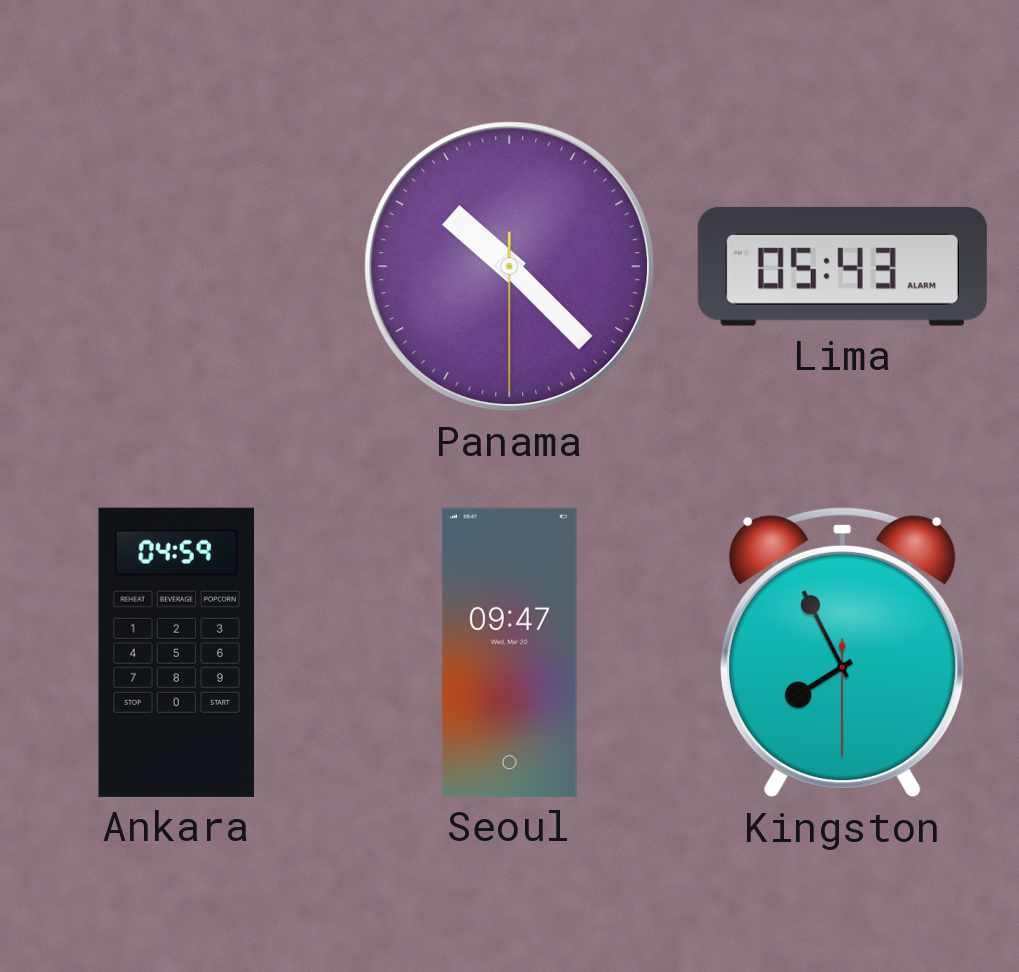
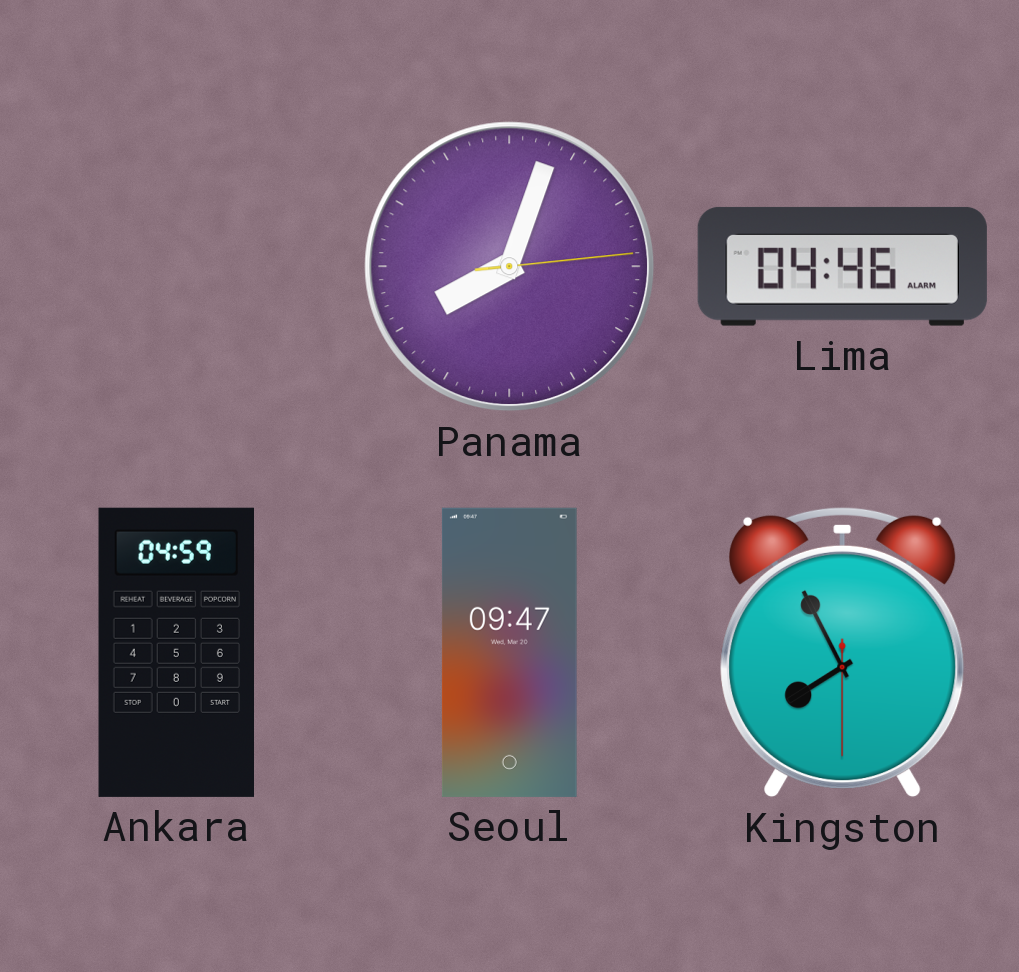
Panama: 10:22 -> 8:03
Lima: 05:43 -> 04:46
